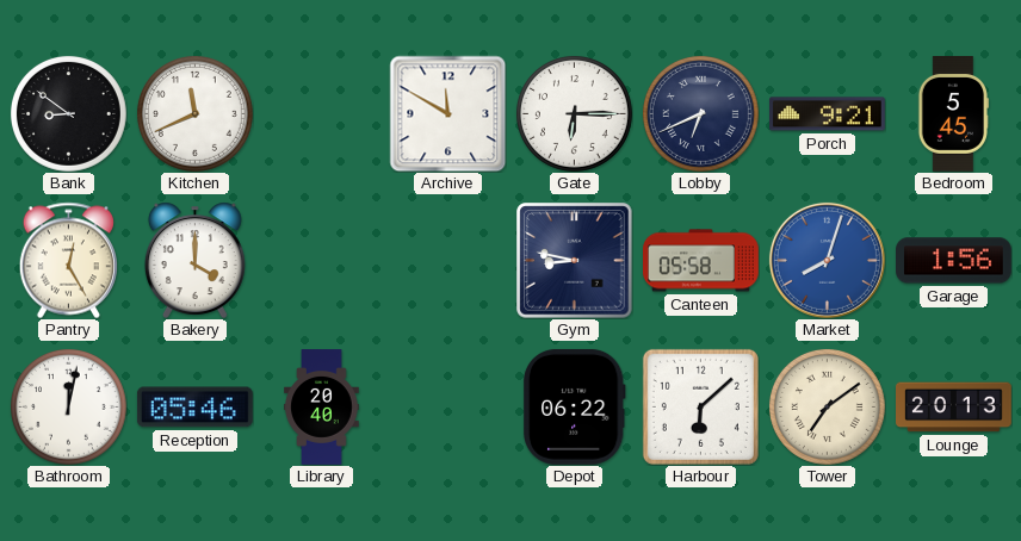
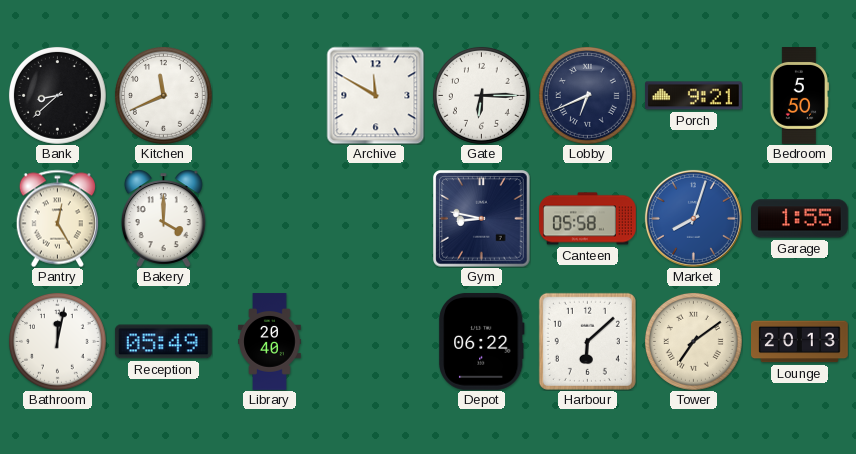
Bank: 8:51 -> 8:38
Bedroom: 5:45 -> 5:50
Garage: 1:56 -> 1:55
Reception: 05:46 -> 05:49
